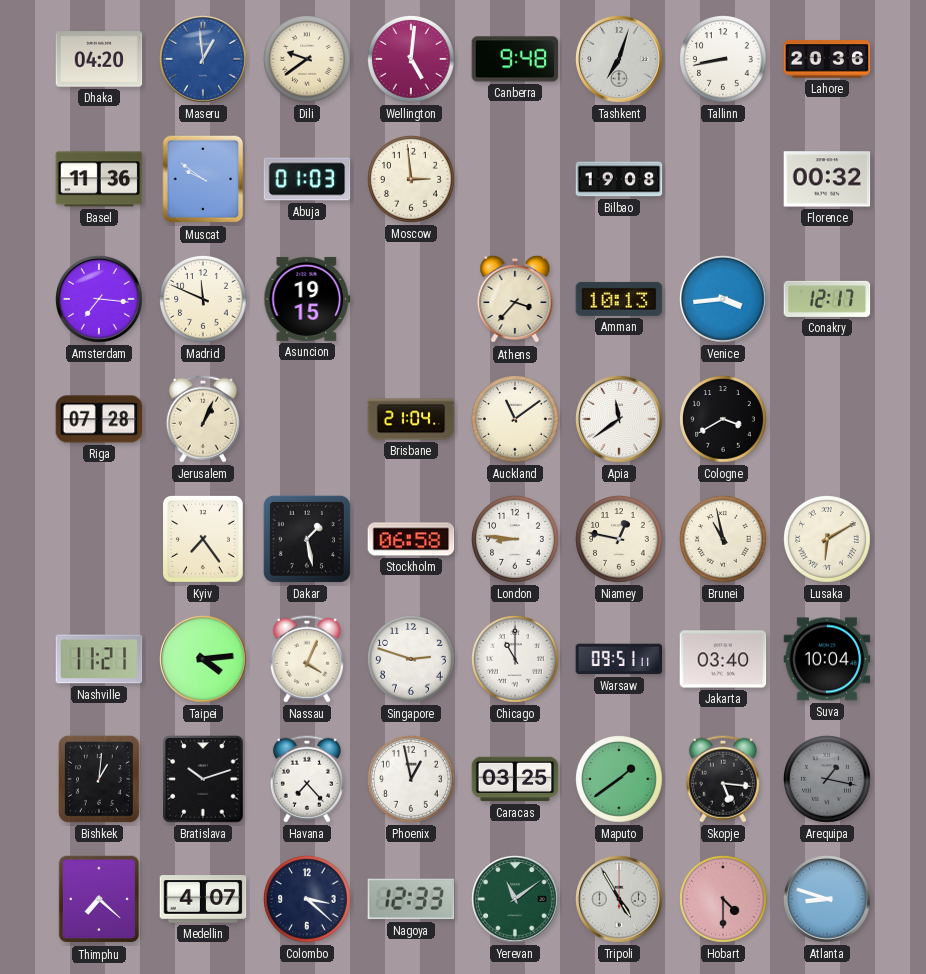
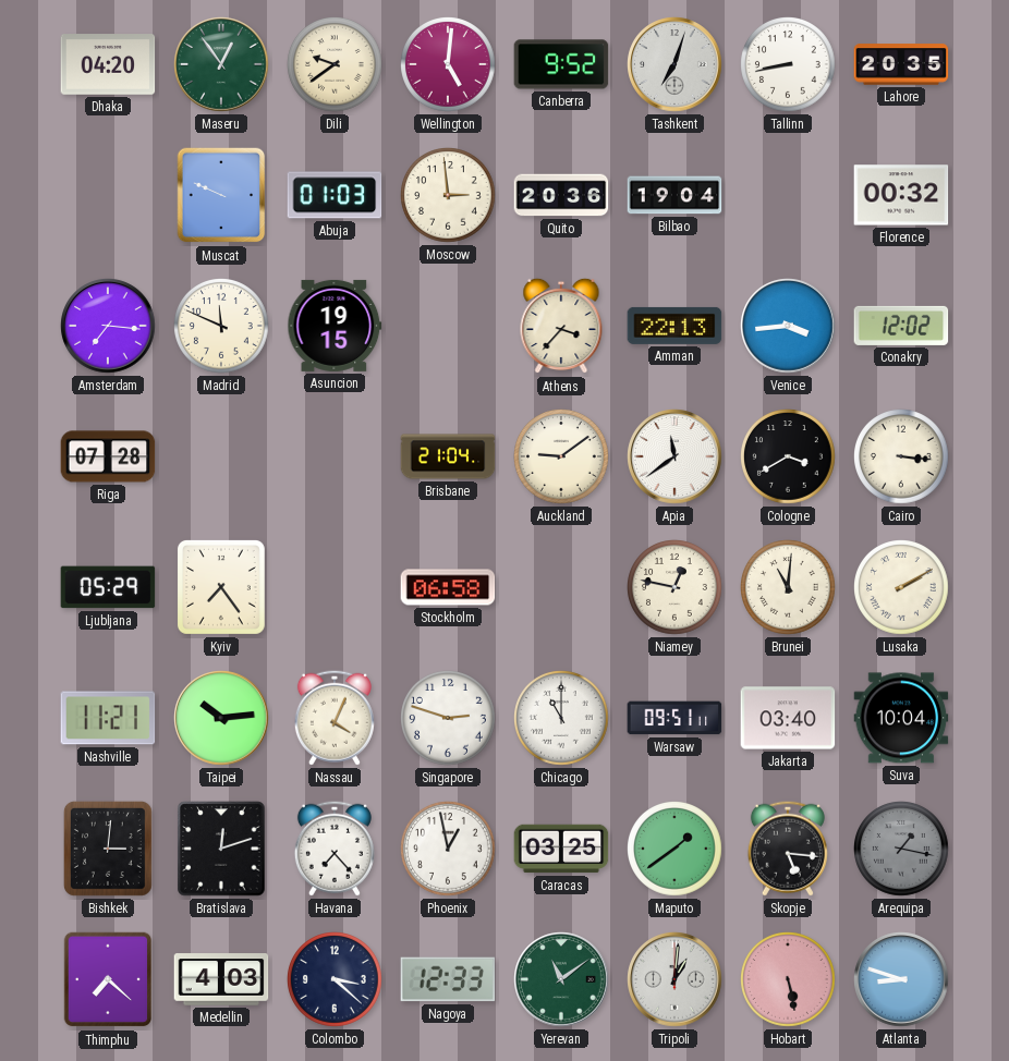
Maseru: 12:59 -> 12:54
Maseru dial: blue -> green
Canberra: 9:48 -> 9:52
Lahore: 20:36 -> 20:35
Basel: 11:36 -> none
Muscat: 9:51 -> 9:49
Quito: none -> 20:36
Bilbao: 19:08 -> 19:04
Amman: 10:13 -> 22:13
Conakry: 12:17 -> 12:02
Jerusalem: 1:04 -> none
Auckland: 11:09 -> 9:09
Cairo: none -> 3:16
Ljubljana: none -> 05:29
Dakar: 1:28 -> none
London: 8:46 -> none
Brunei: 10:58 -> 11:01
Lusaka: 6:10 -> 2:10
Taipei: 4:14 -> 10:14
Bishkek: 1:01 -> 3:01
Bratislava: 10:12 -> 12:12
Medellin: 4:07 -> 4:03
Tripoli: 4:55 -> 1:01
Hobart: 4:30 -> 5:28
